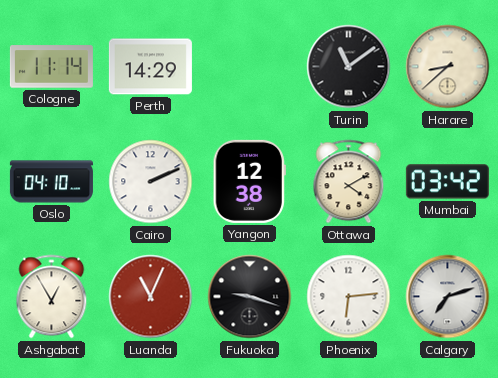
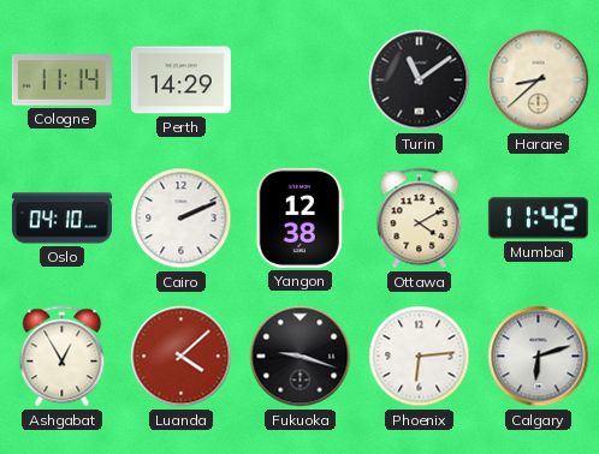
Mumbai: 03:42 -> 11:42
Luanda: 11:04 -> 4:08
Calgary: 7:12 -> 6:12
